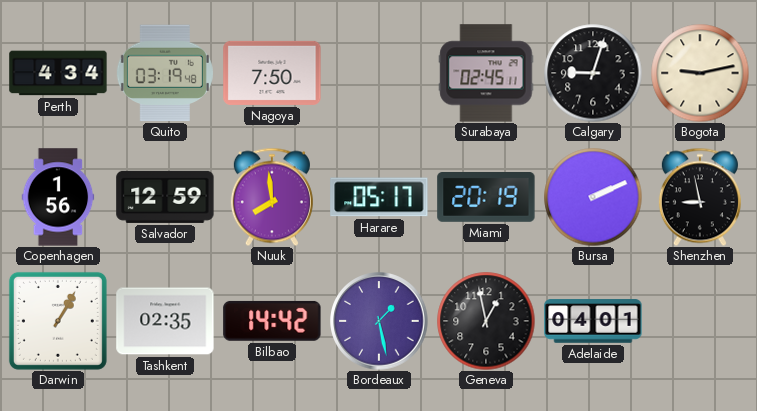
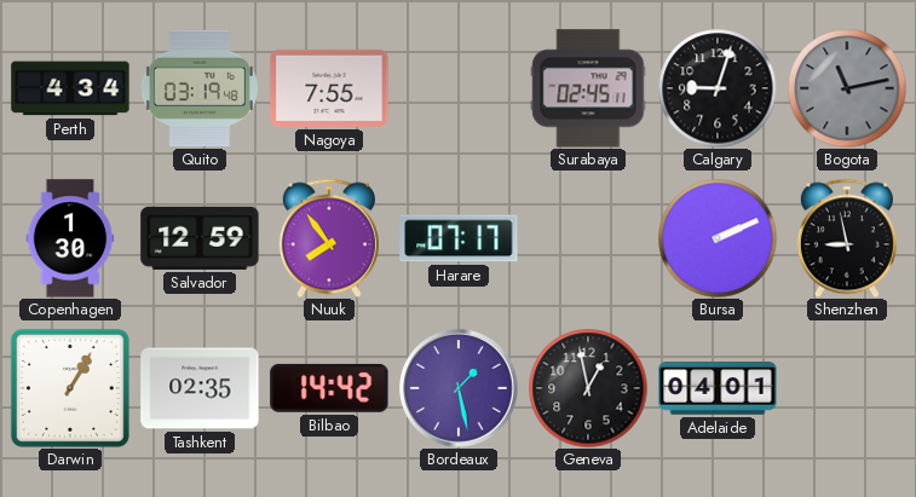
Nagoya: 7:50 -> 7:55
Bogota: 9:13 -> 11:13
Bogota dial: cream -> grey
Copenhagen: 1:56 -> 1:30
Nuuk: 7:59 -> 7:54
Harare: 05:17 -> 07:17
Miami: 20:19 -> none
